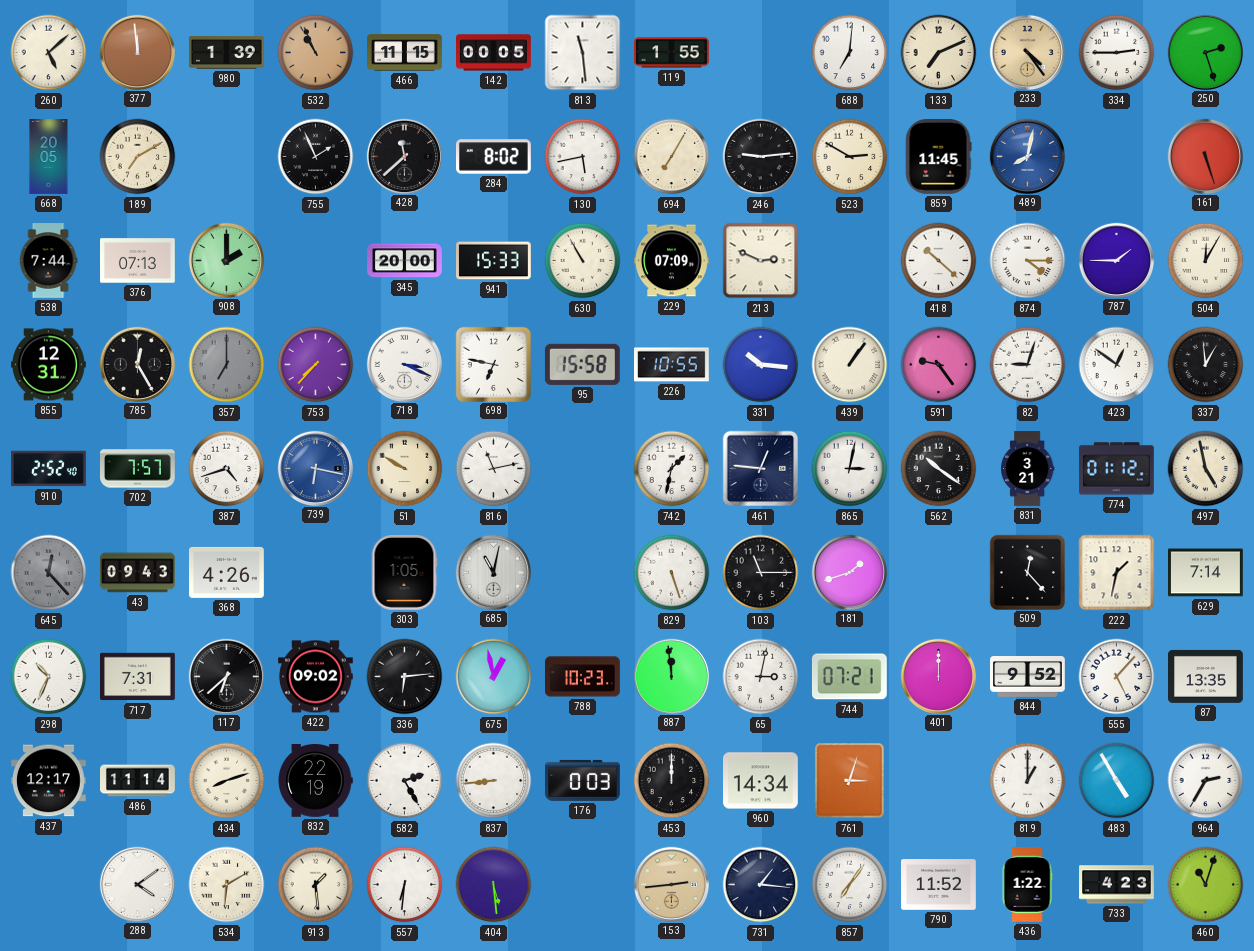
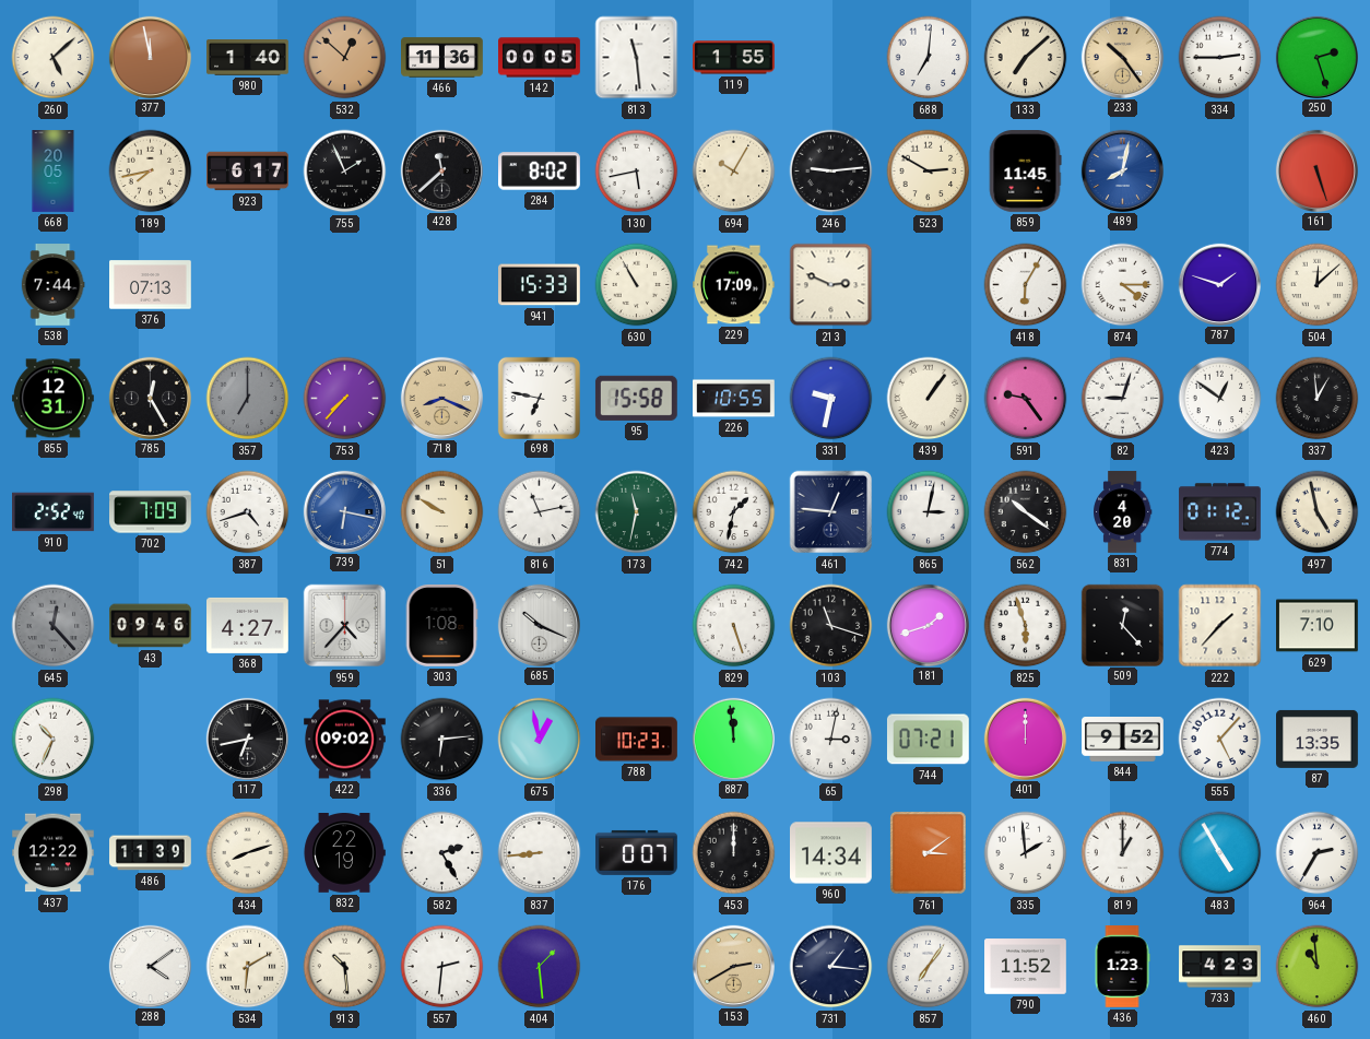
377: 11:59 -> 11:58
980: 1:39 -> 1:40
532: 10:56 -> 12:52
466: 11:15 -> 11:36
133: 7:11 -> 7:08
233: 4:24 -> 10:24
189: 7:10 -> 7:43
923: none -> 6:17
694: 7:05 -> 10:05
908: 2:00 -> none
345: 20:00 -> none
229: 07:09 -> 17:09
418: 10:22 -> 6:05
787: 1:45 -> 1:48
504: 12:05 -> 12:08
718: 3:19 -> 8:19
718 dial: white -> champagne
331: 10:16 -> 9:32
702: 7:57 -> 7:09
173: none -> 11:32
831: 3:21 -> 4:20
43: 09:43 -> 09:46
368: 4:26 -> 4:27
959: none -> 4:37
303: 1:05 -> 1:08
685: 11:02 -> 10:19
103: 11:15 -> 11:18
825: none -> 5:57
222: 1:32 -> 1:37
629: 7:14 -> 7:10
717: 7:31 -> none
117: 6:38 -> 6:43
437: 12:17 -> 12:22
486: 11:14 -> 11:39
176: 0:03 -> 0:07
761: 3:03 -> 3:09
335: none -> 1:59
913: 1:29 -> 10:29
557: 6:31 -> 2:31
404: 5:29 -> 1:29
153: 2:44 -> 2:40
436: 1:22 -> 1:23
460: 11:03 -> 10:59
